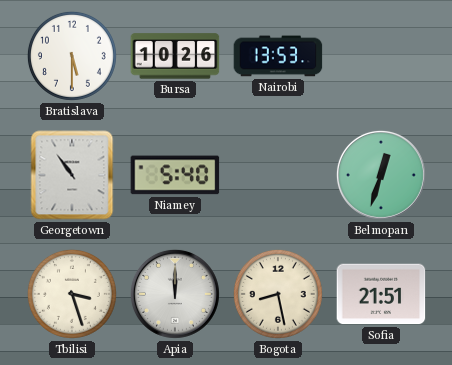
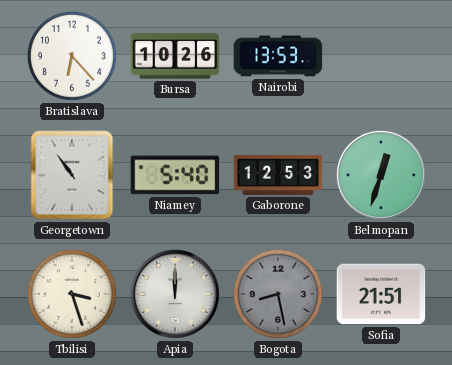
Bratislava: 5:30 -> 6:23
Gaborone: none -> 12:53
Bogota dial: cream -> grey
